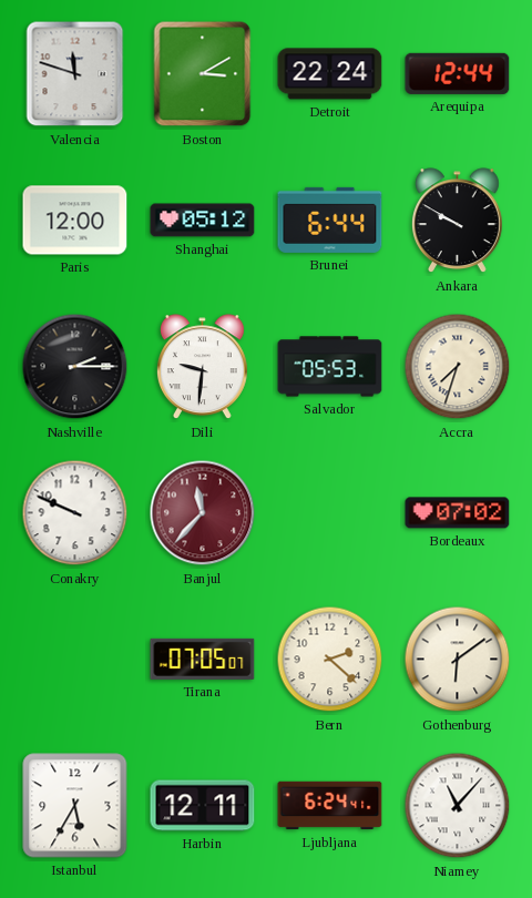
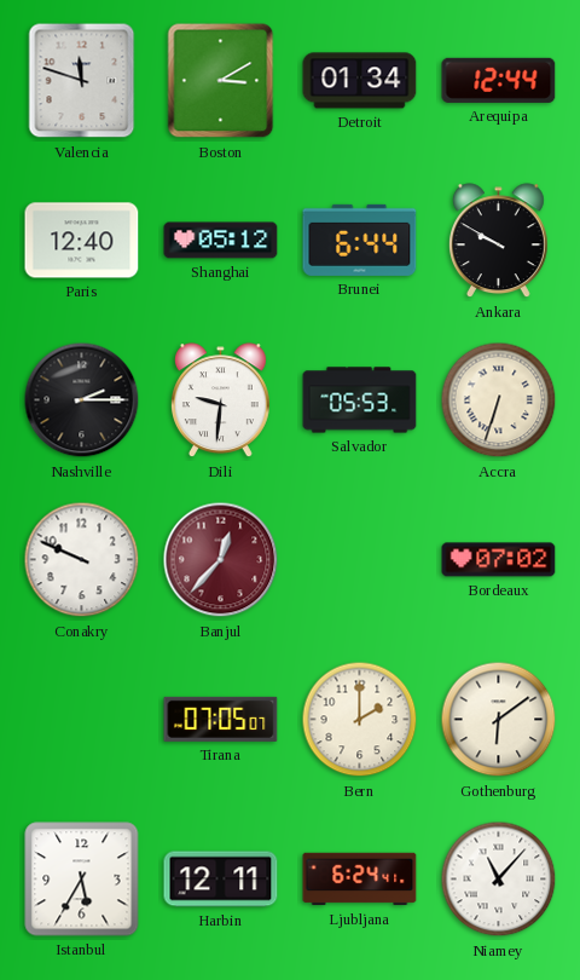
Detroit: 22:24 -> 01:34
Paris: 12:00 -> 12:40
Accra: 7:33 -> 6:33
Banjul: 11:37 -> 12:37
Bern: 2:22 -> 2:00
